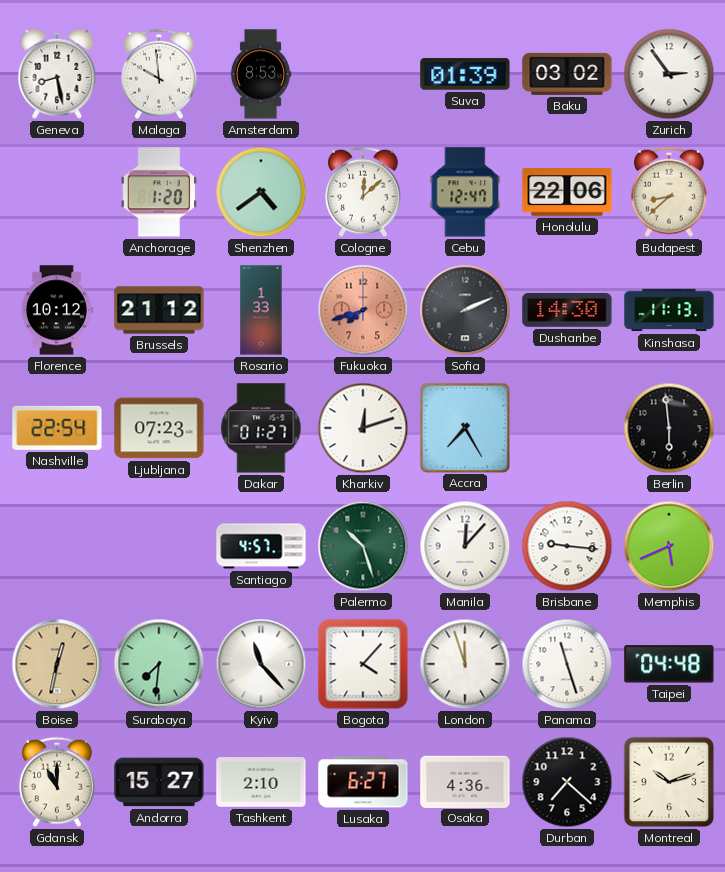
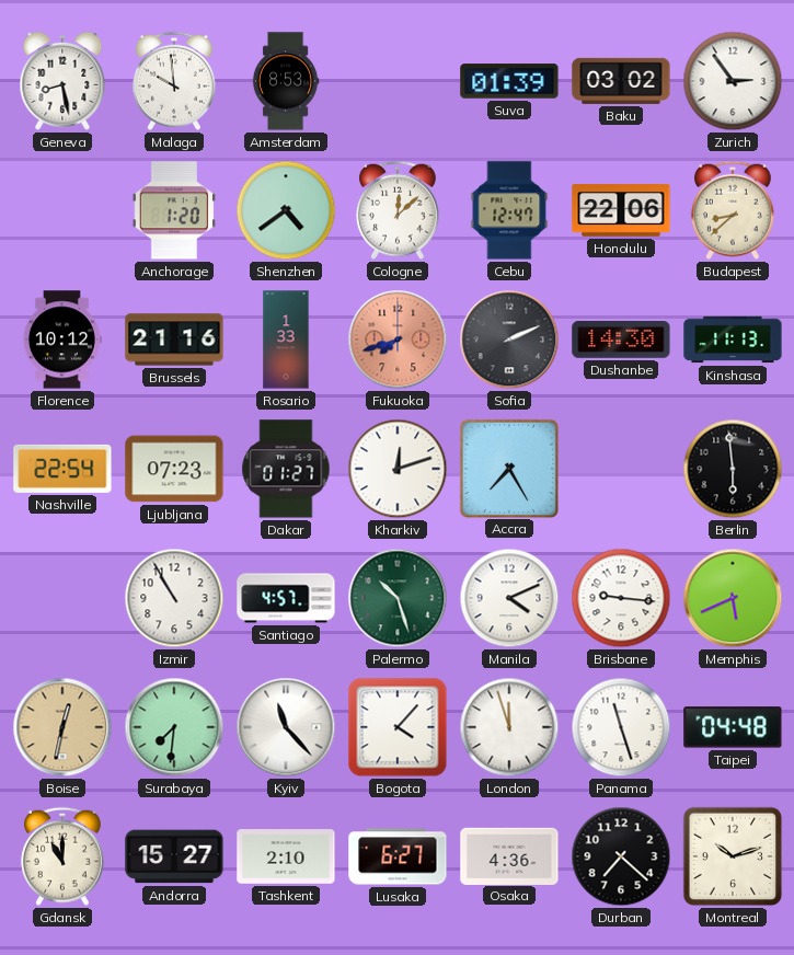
Brussels: 21:12 -> 21:16
Izmir: none -> 10:55
Manila: 12:07 -> 4:11
